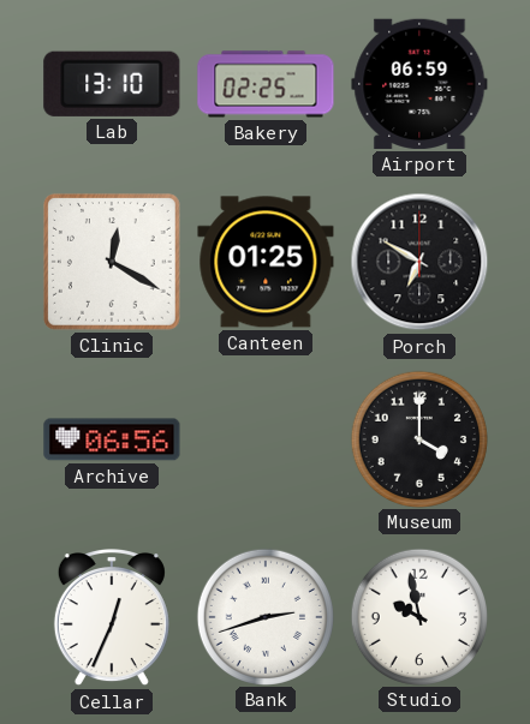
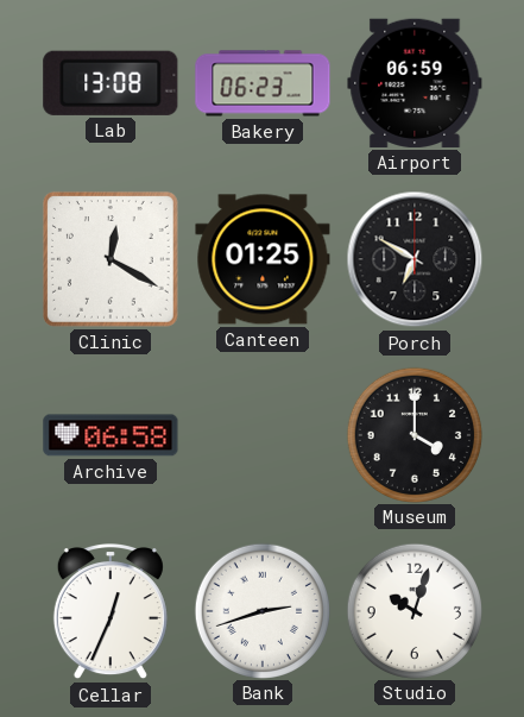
Lab: 13:10 -> 13:08
Bakery: 02:25 -> 06:23
Archive: 06:56 -> 06:58
Studio: 9:58 -> 10:03
